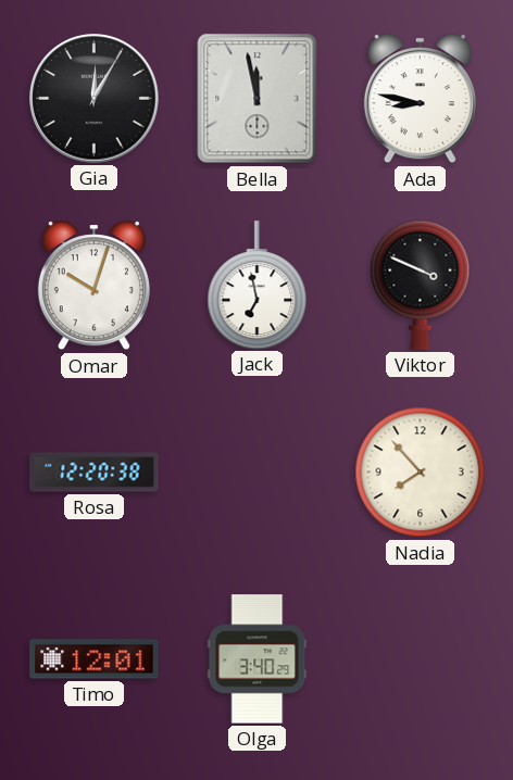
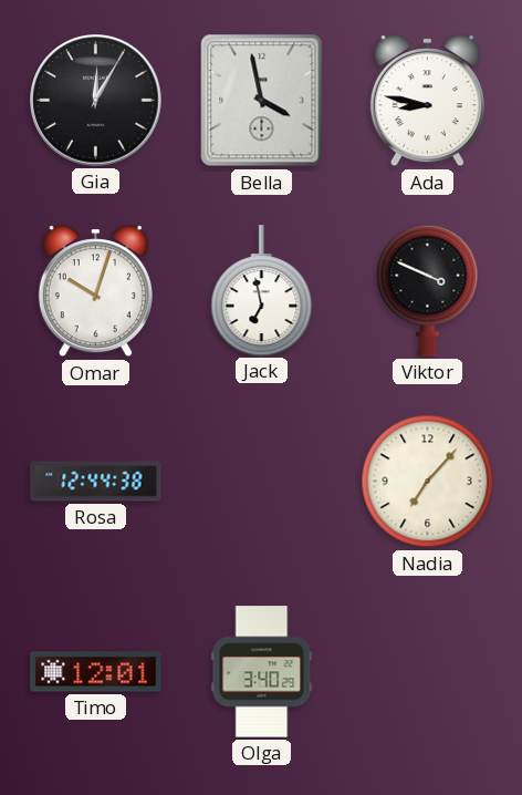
Bella: 11:58 -> 3:58
Rosa: 12:20 -> 12:44
Nadia: 7:53 -> 7:07
